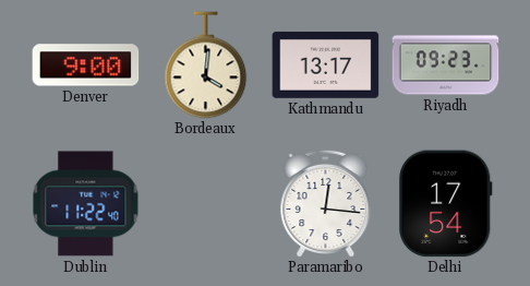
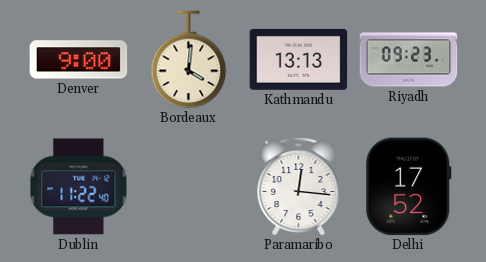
Kathmandu: 13:17 -> 13:13
Delhi: 17:54 -> 17:52
